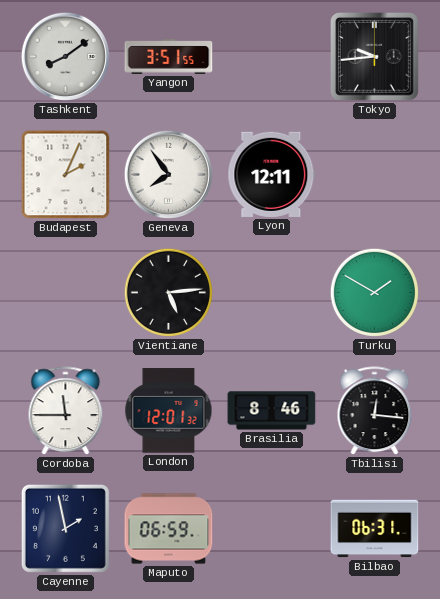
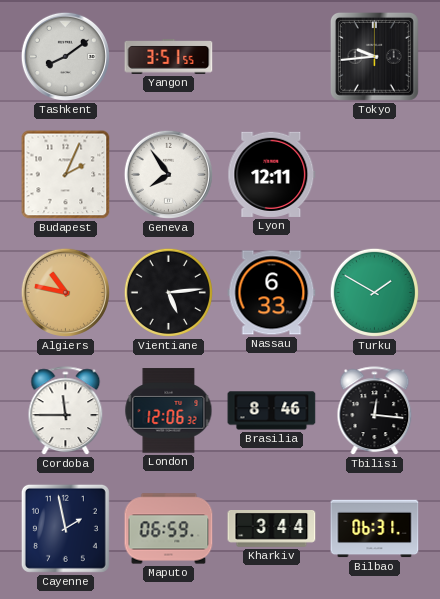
Algiers: none -> 10:47
Nassau: none -> 6:33
London: 12:01 -> 12:06
Kharkiv: none -> 3:44
